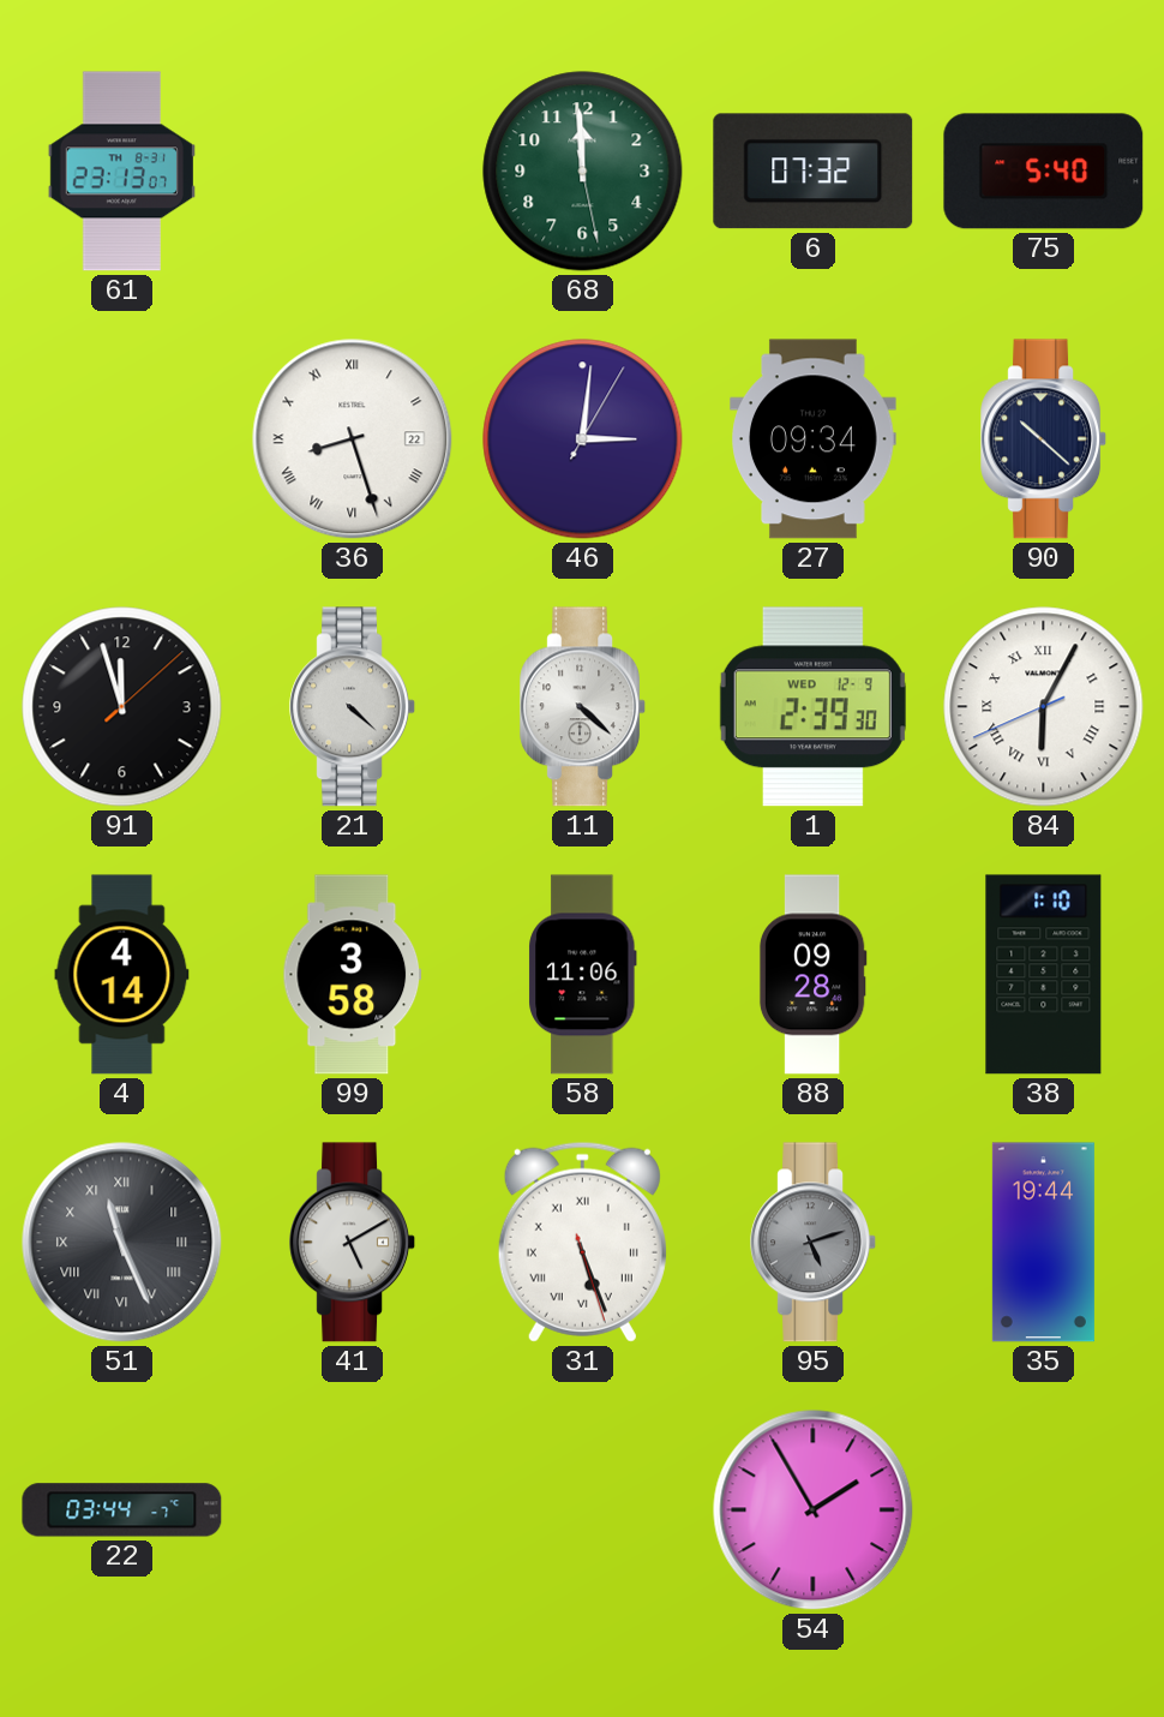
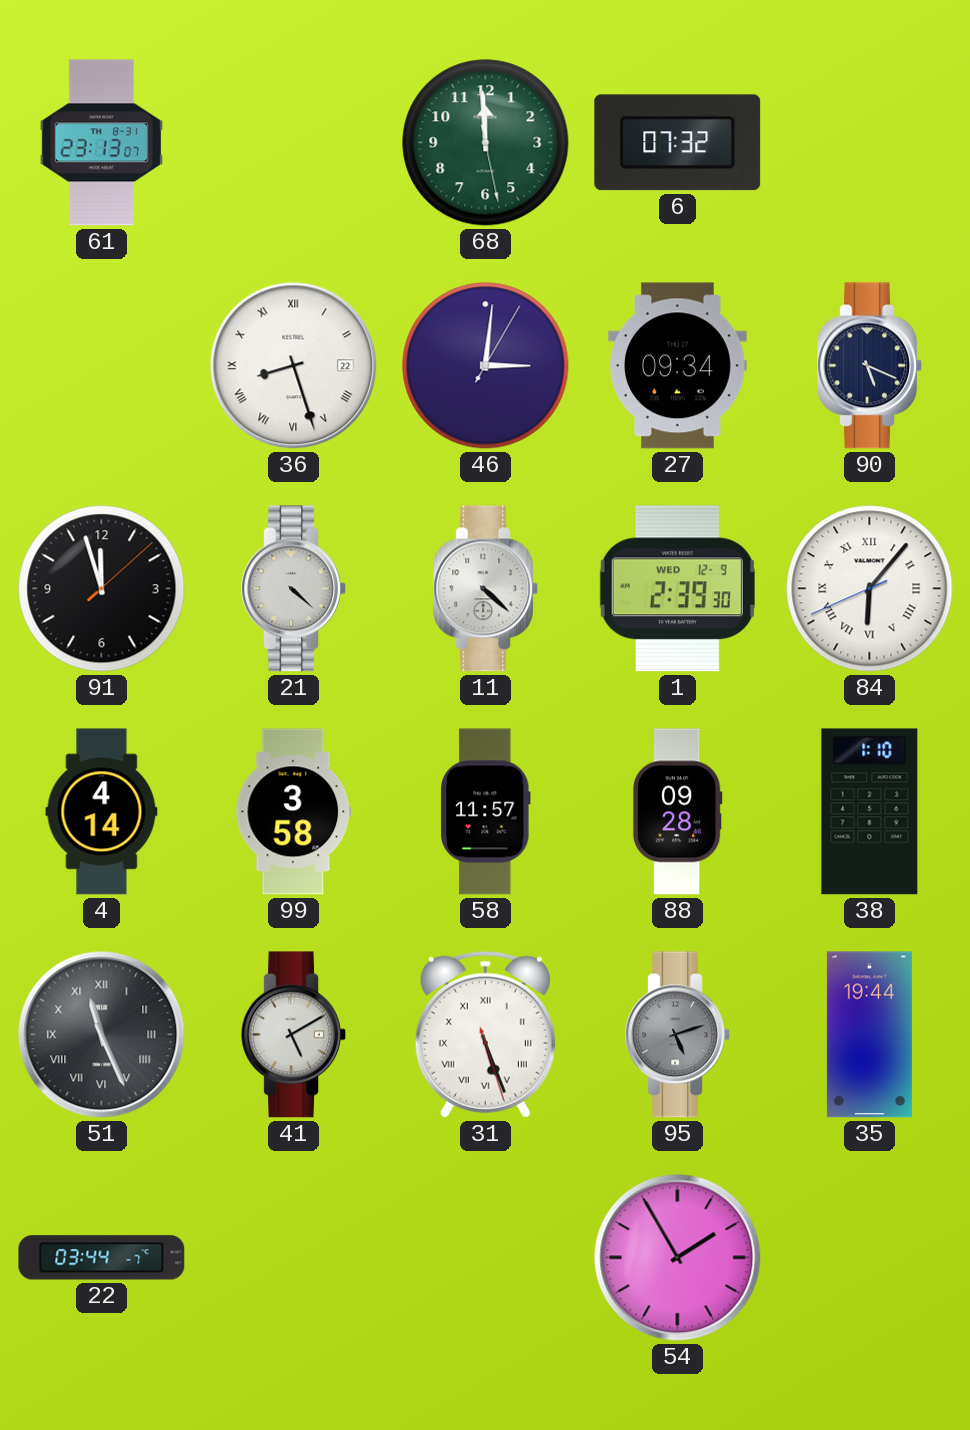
75: 5:40 -> none
90: 10:22 -> 5:19
84: 6:04 -> 6:06
58: 11:06 -> 11:57
